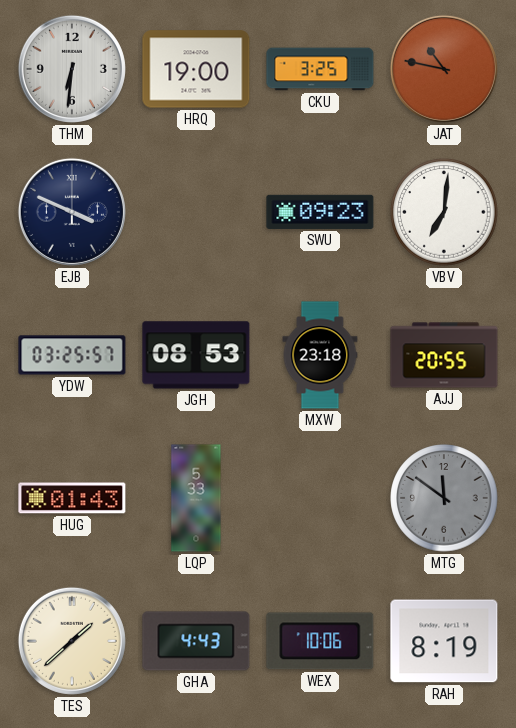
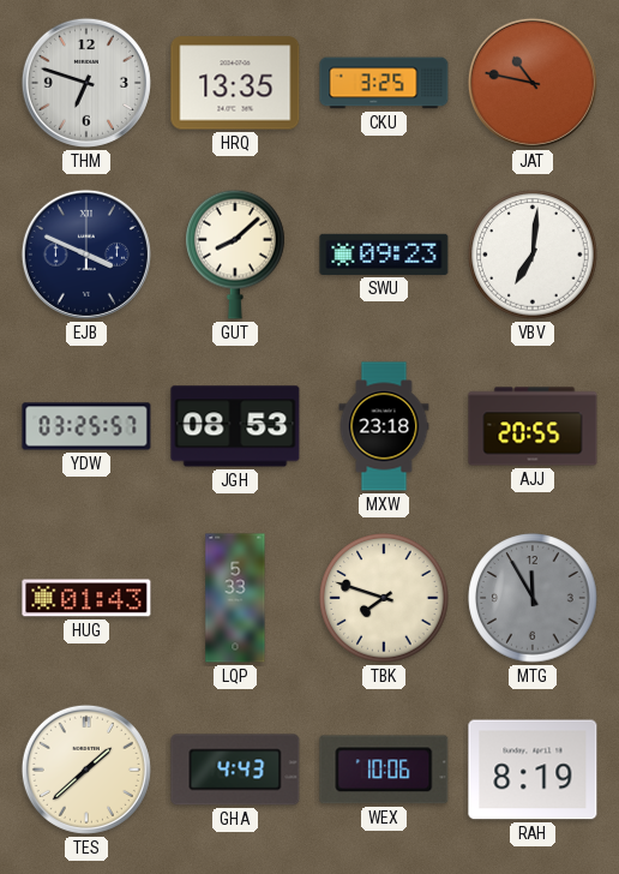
THM: 6:31 -> 6:48
HRQ: 19:00 -> 13:35
GUT: none -> 8:08
TBK: none -> 7:48
MTG: 11:51 -> 11:55
